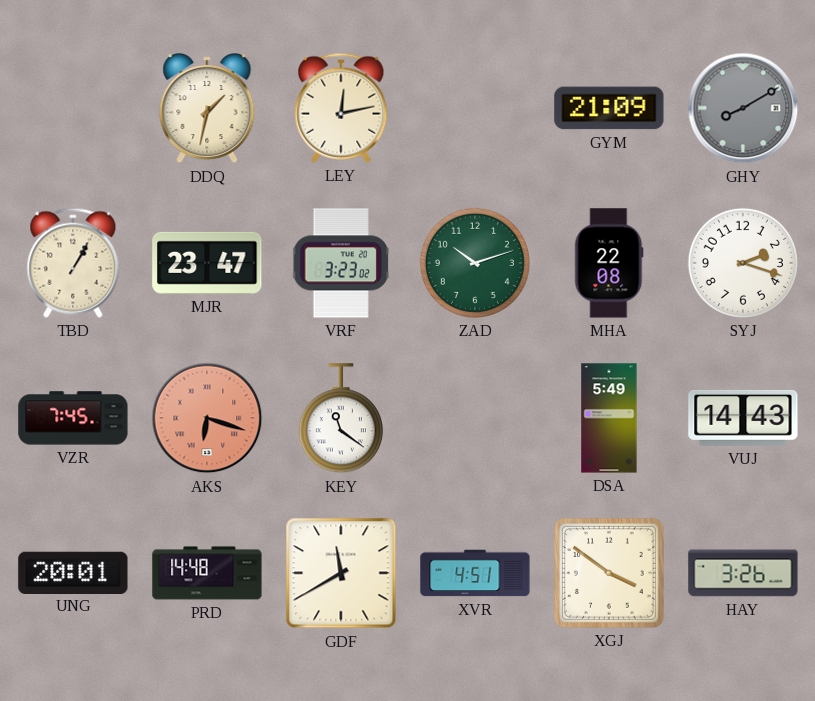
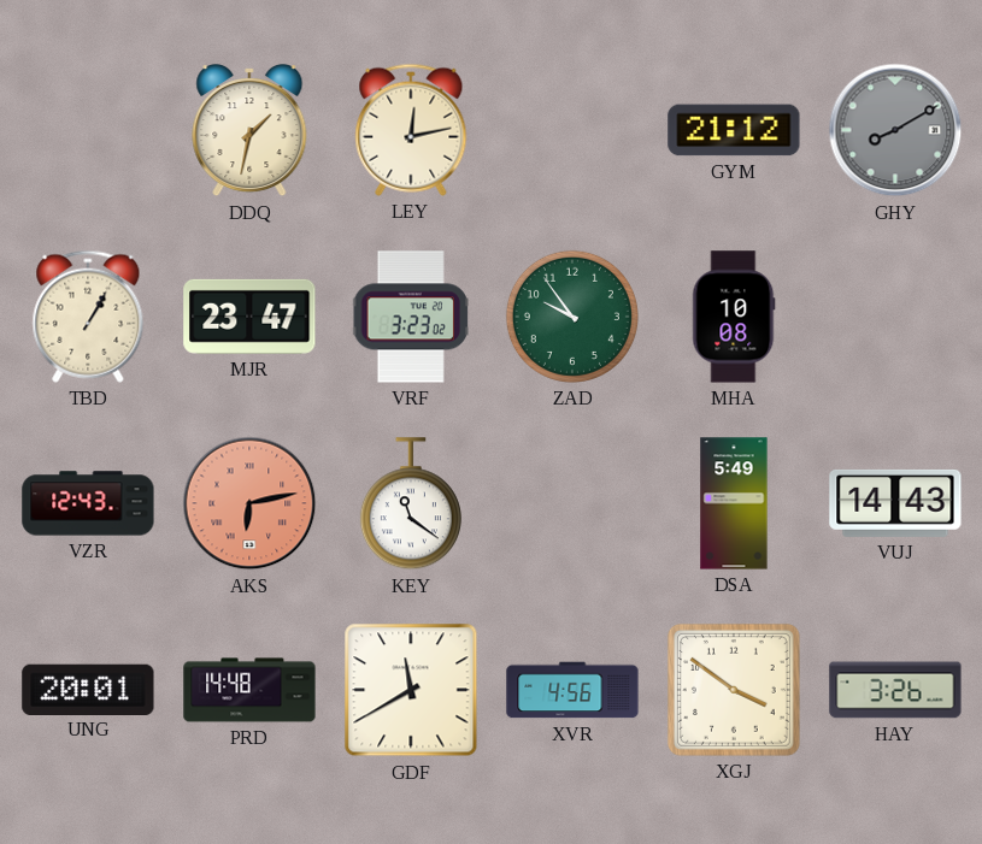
GYM: 21:09 -> 21:12
ZAD: 10:12 -> 9:54
MHA: 22:08 -> 10:08
SYJ: 2:18 -> none
VZR: 7:45 -> 12:43
AKS: 6:18 -> 6:13
XVR: 4:51 -> 4:56
